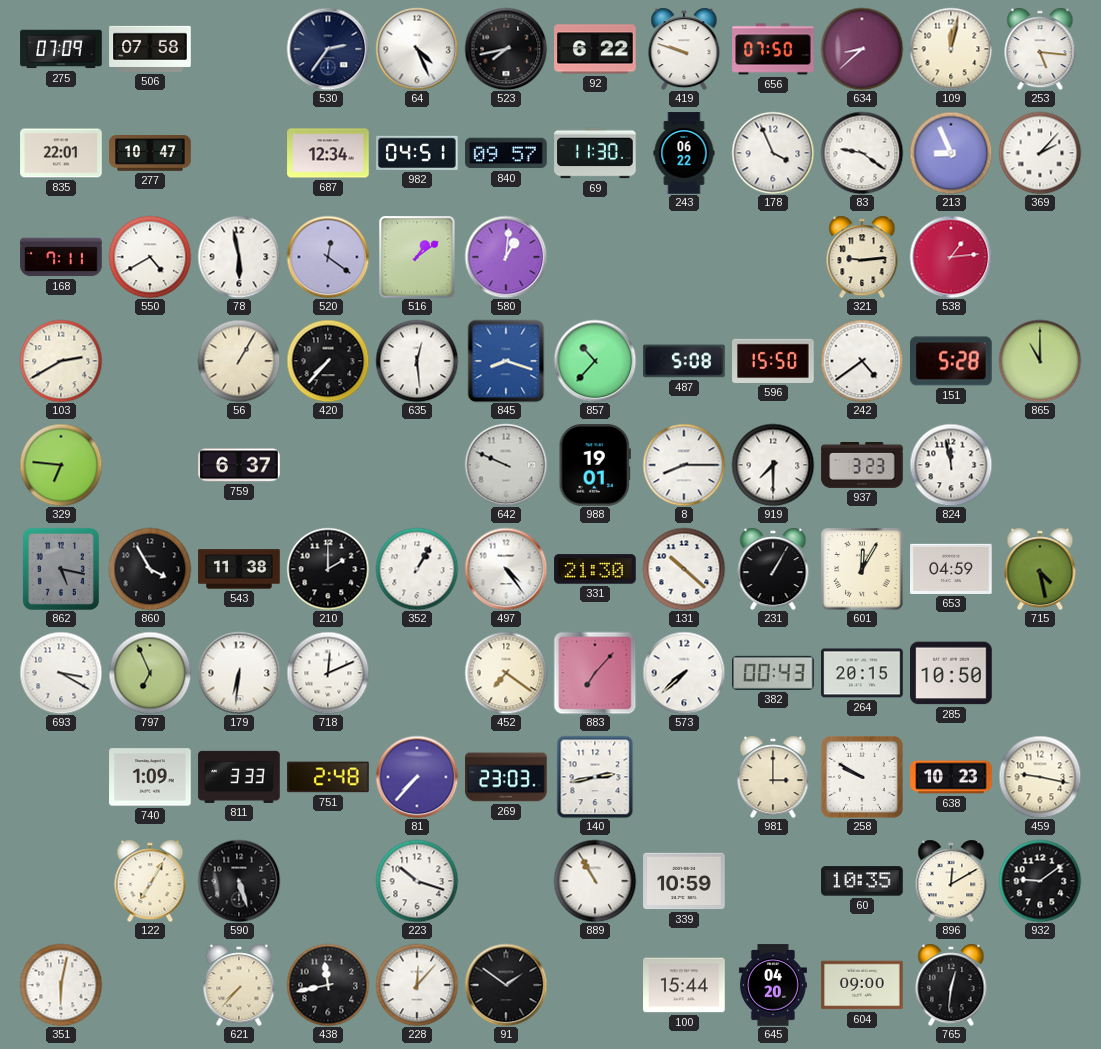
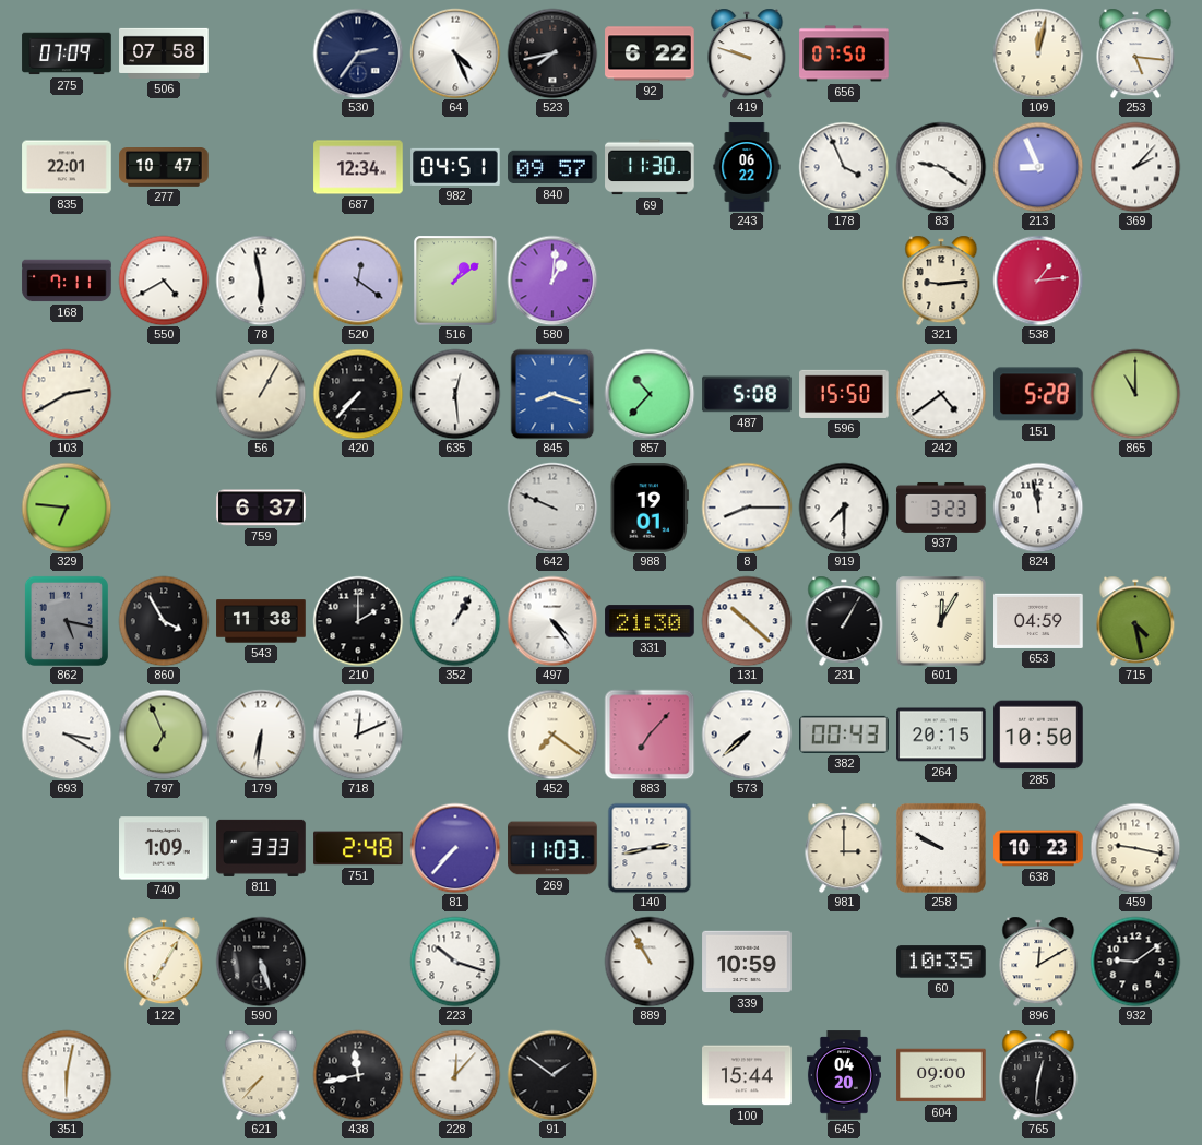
634: 8:38 -> none
269: 23:03 -> 11:03
